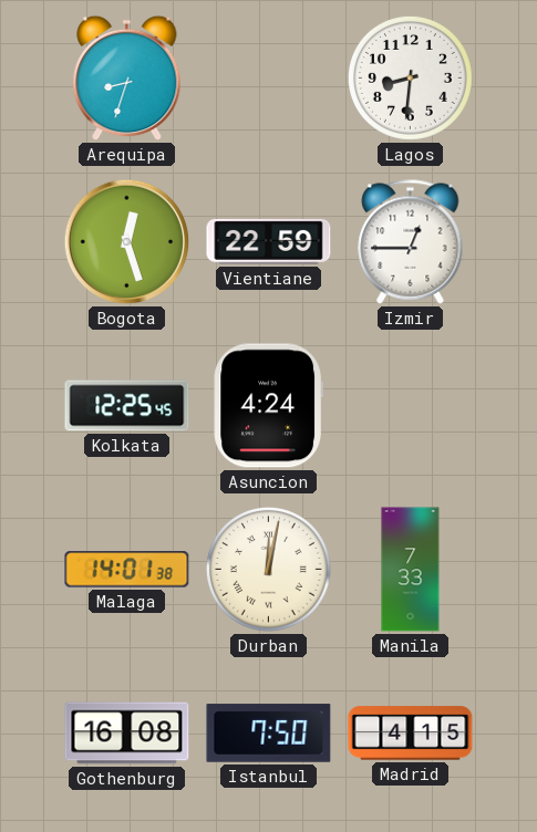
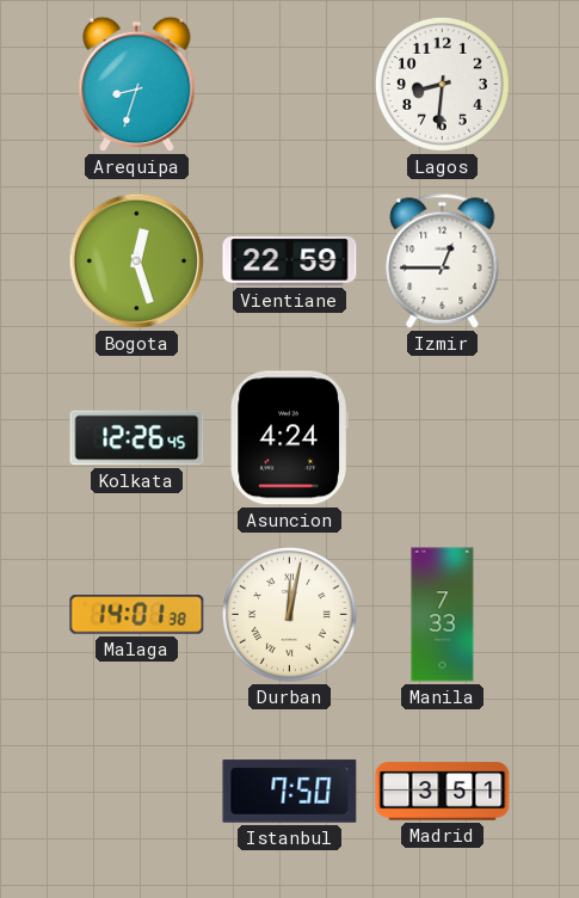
Kolkata: 12:25 -> 12:26
Gothenburg: 16:08 -> none
Madrid: 4:15 -> 3:51
